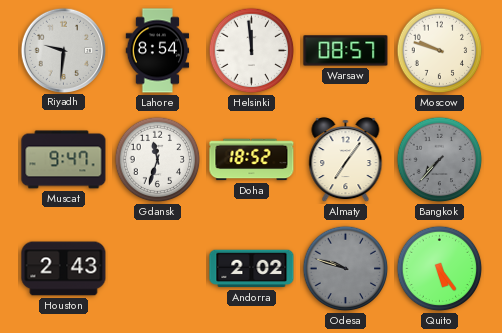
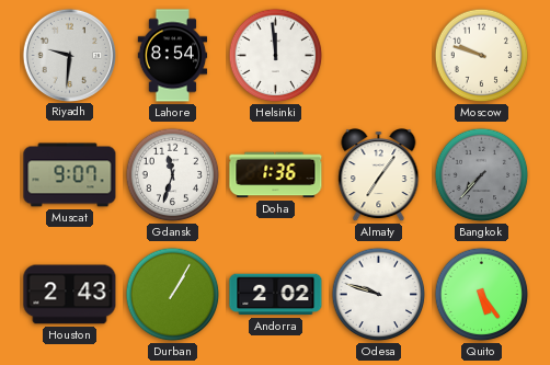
Warsaw: 08:57 -> none
Muscat: 9:47 -> 9:07
Doha: 18:52 -> 1:36
Durban: none -> 1:05
Odesa dial: grey -> white
